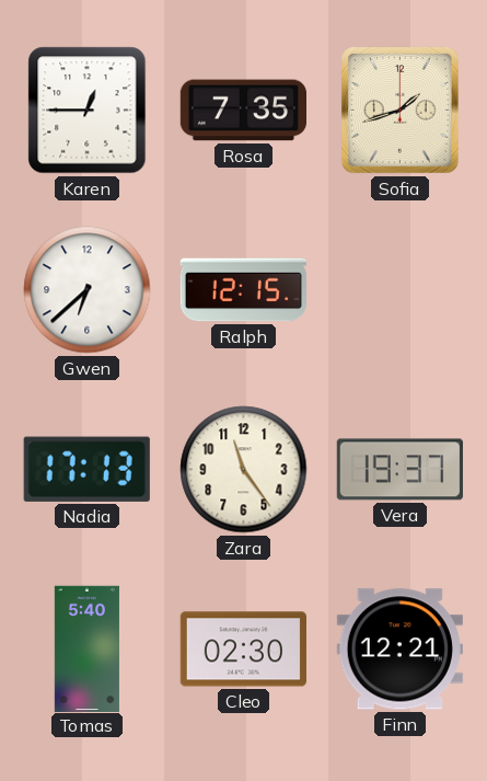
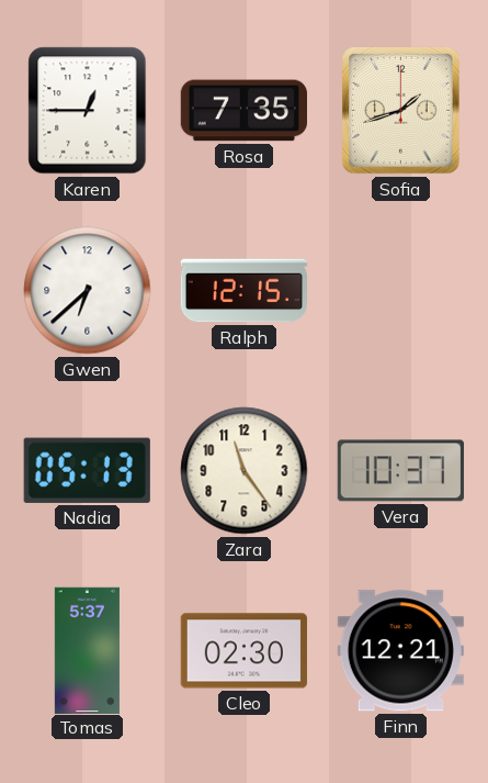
Nadia: 17:13 -> 05:13
Vera: 19:37 -> 10:37
Tomas: 5:40 -> 5:37
